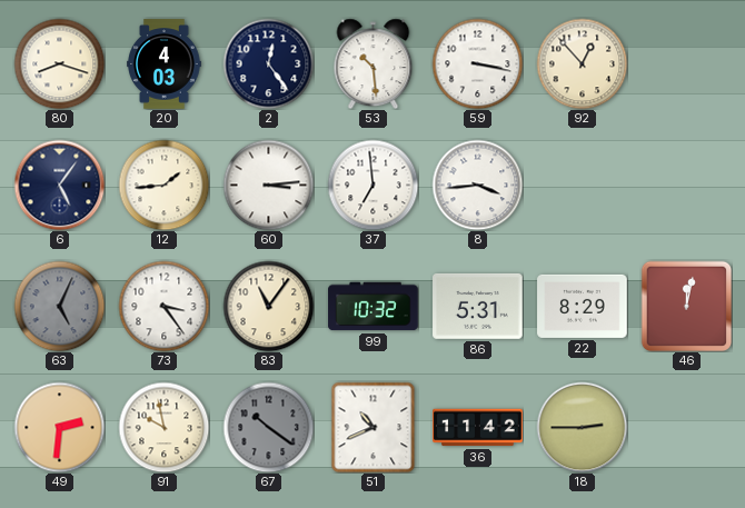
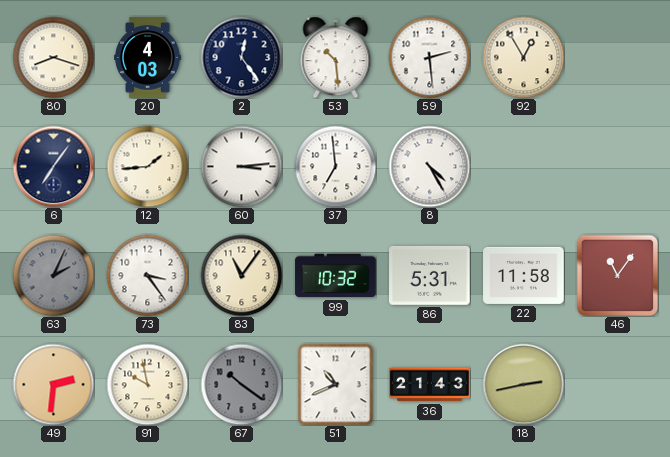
59: 3:17 -> 2:29
92: 12:53 -> 12:55
6: 5:06 -> 7:06
8: 3:44 -> 4:25
63: 5:04 -> 2:04
22: 8:29 -> 11:58
46: 12:02 -> 11:06
36: 11:42 -> 21:43
18: 2:45 -> 2:43
